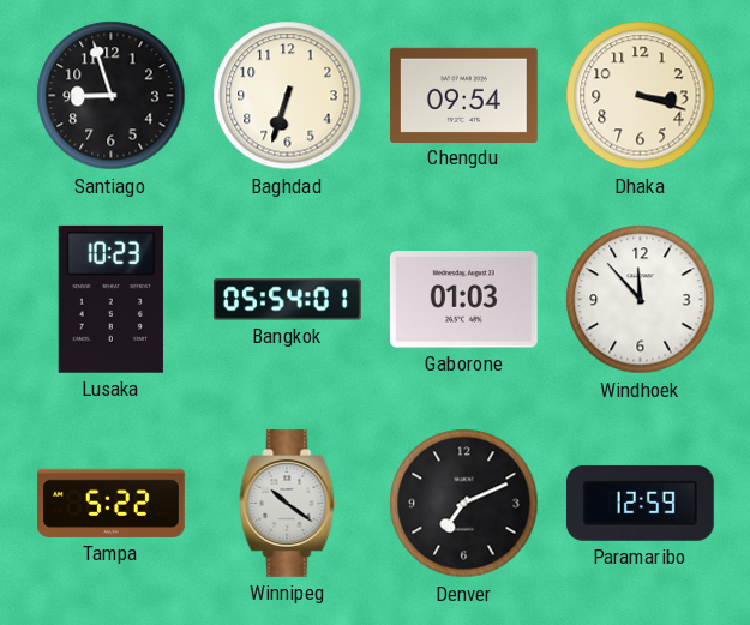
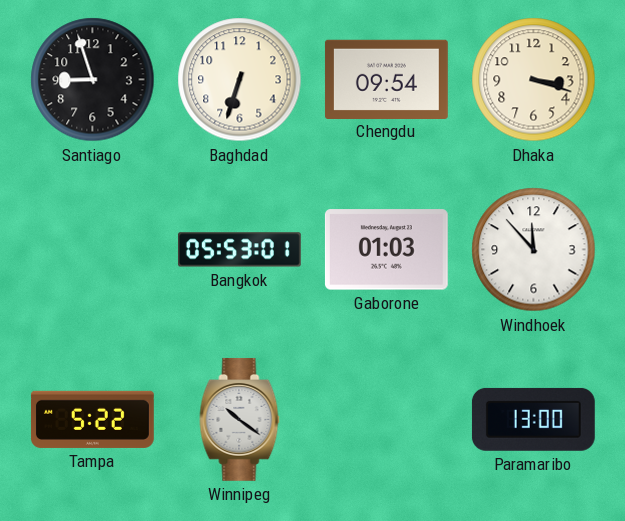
Lusaka: 10:23 -> none
Bangkok: 05:54 -> 05:53
Denver: 7:11 -> none
Paramaribo: 12:59 -> 13:00
